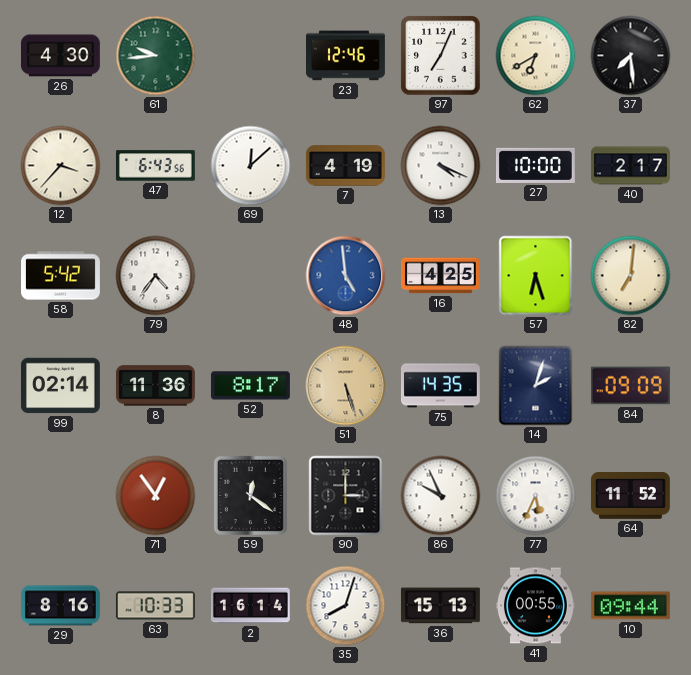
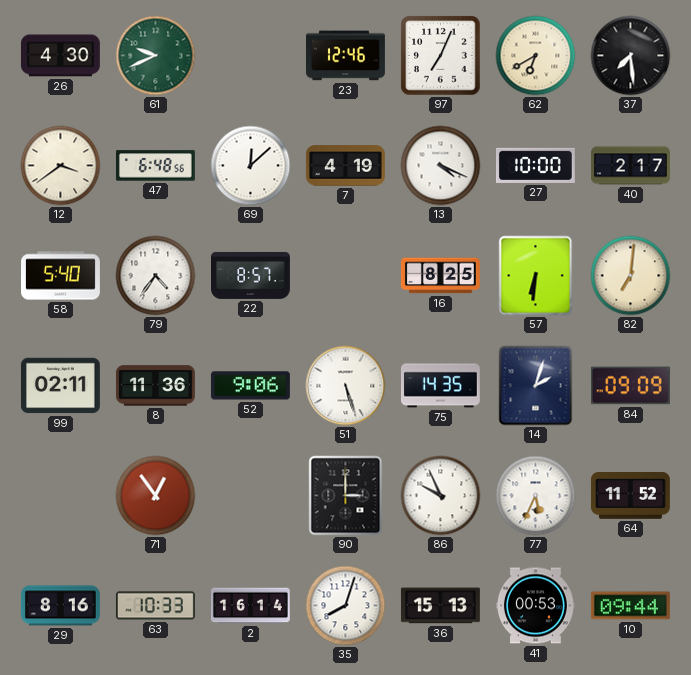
61: 9:44 -> 9:41
12: 3:37 -> 3:39
47: 6:43 -> 6:48
58: 5:42 -> 5:40
22: none -> 8:57
48: 4:59 -> none
16: 4:25 -> 8:25
57: 6:27 -> 6:31
99: 02:14 -> 02:11
52: 8:17 -> 9:06
51 dial: champagne -> white
59: 12:21 -> none
41: 00:55 -> 00:53
